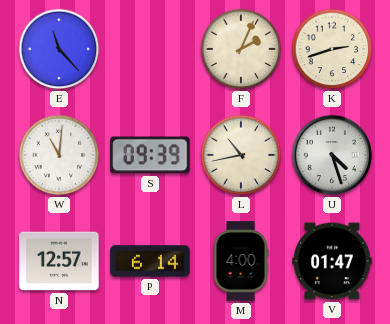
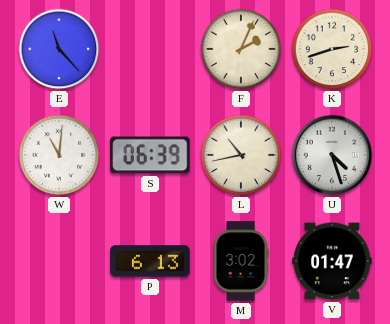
S: 09:39 -> 06:39
N: 12:57 -> none
P: 6:14 -> 6:13
M: 4:00 -> 3:02
